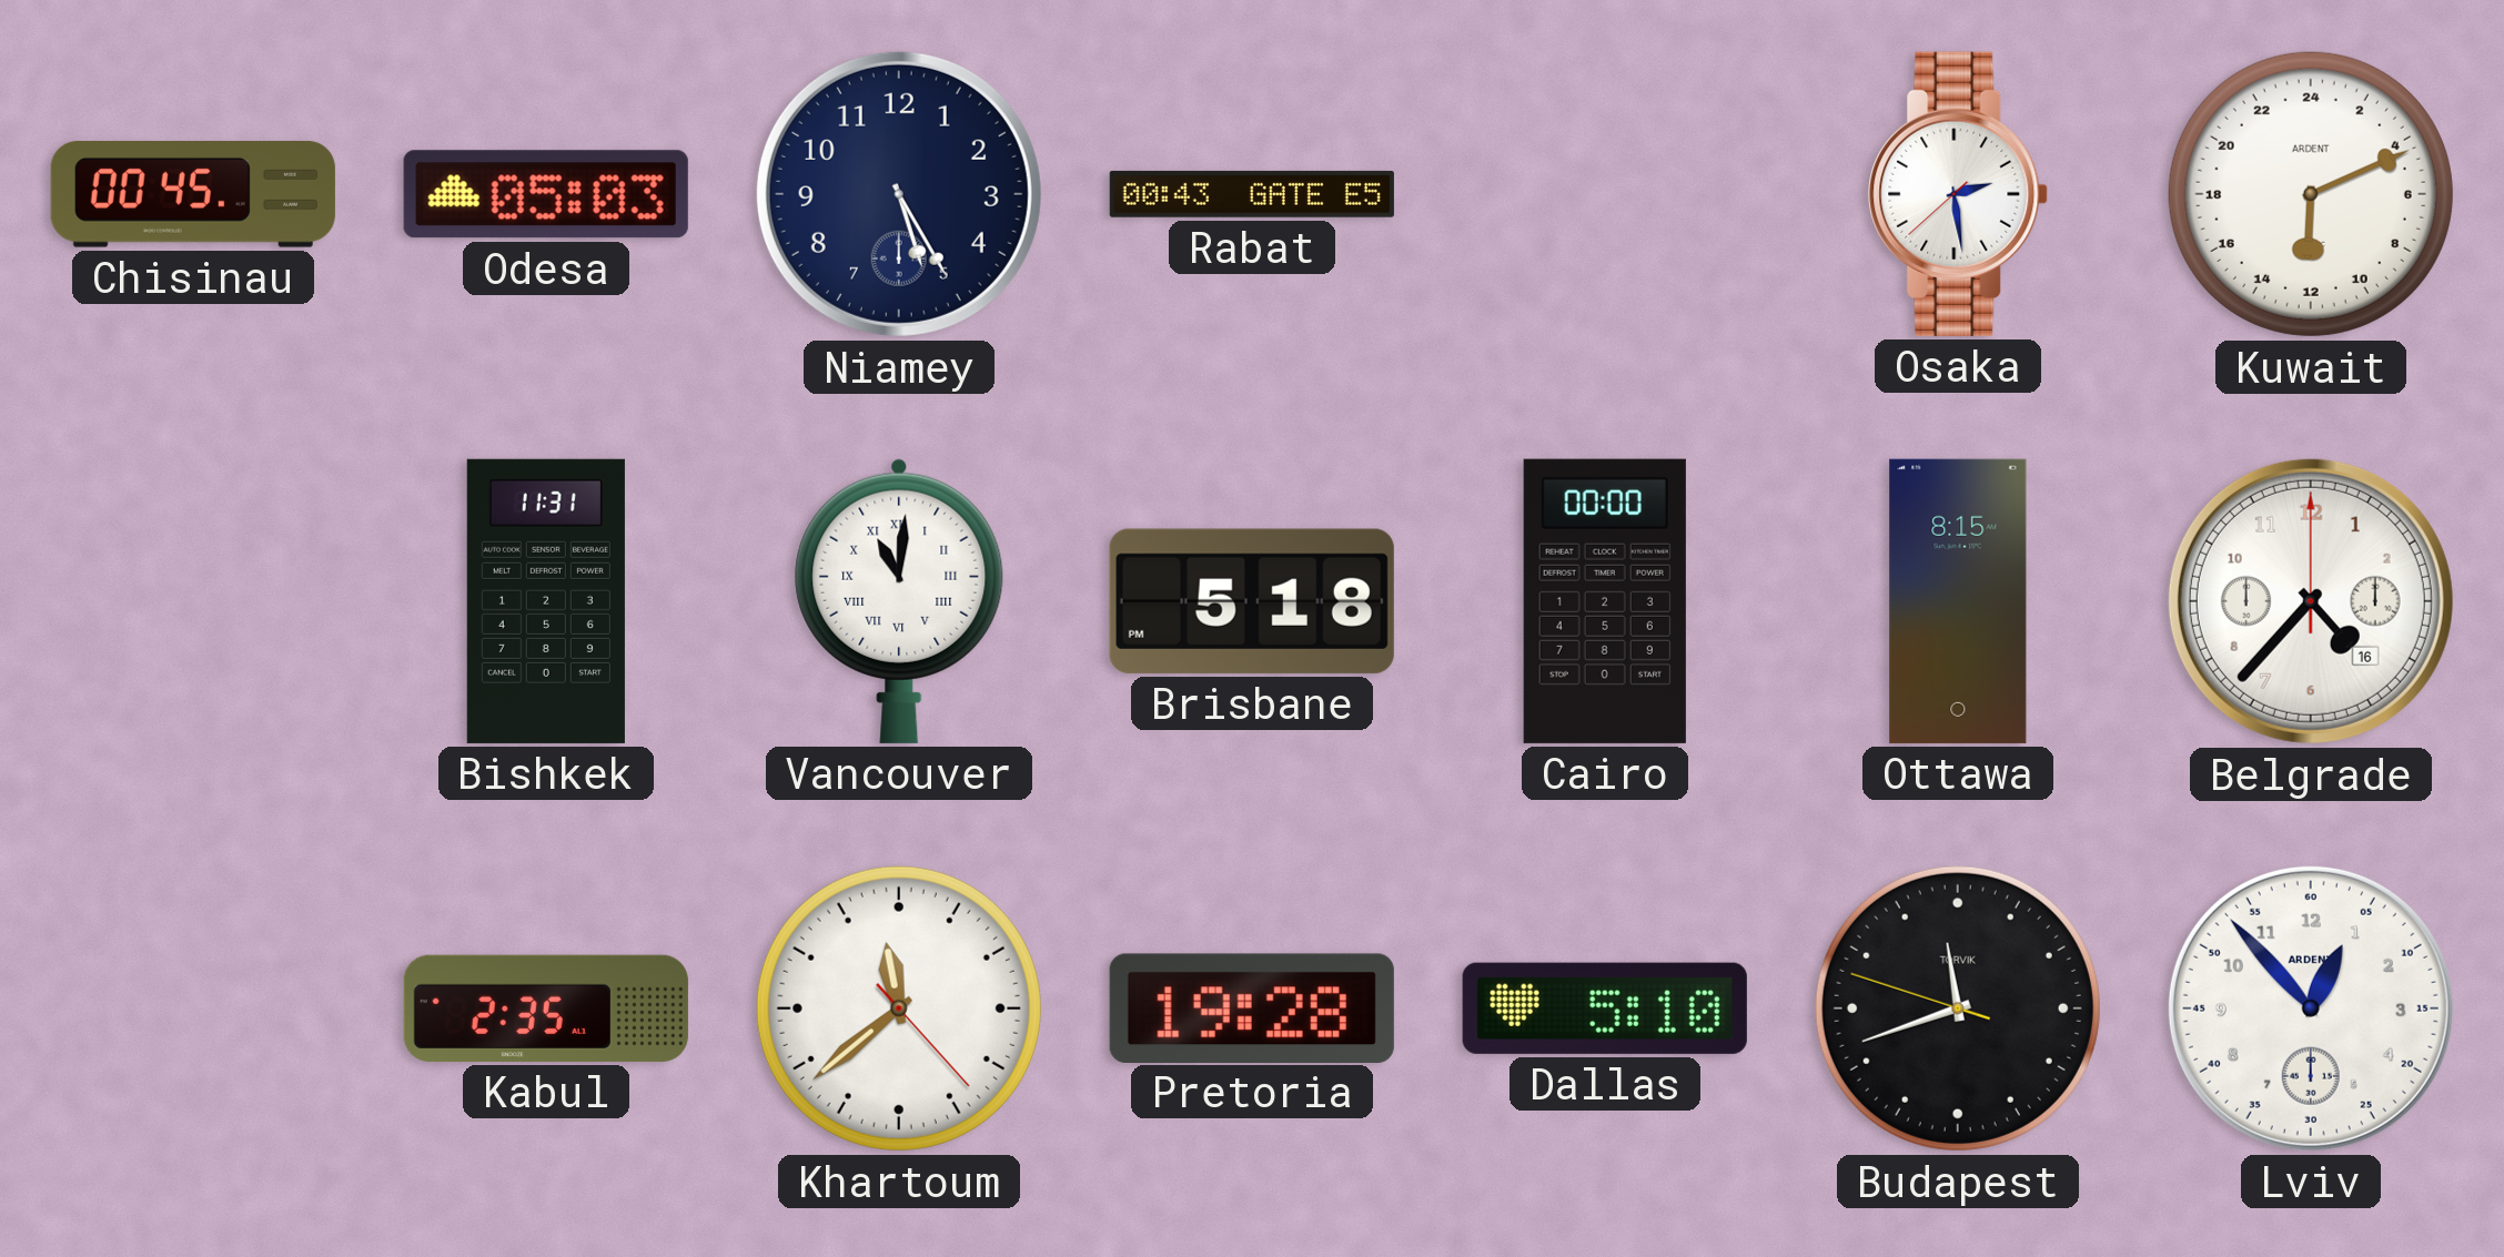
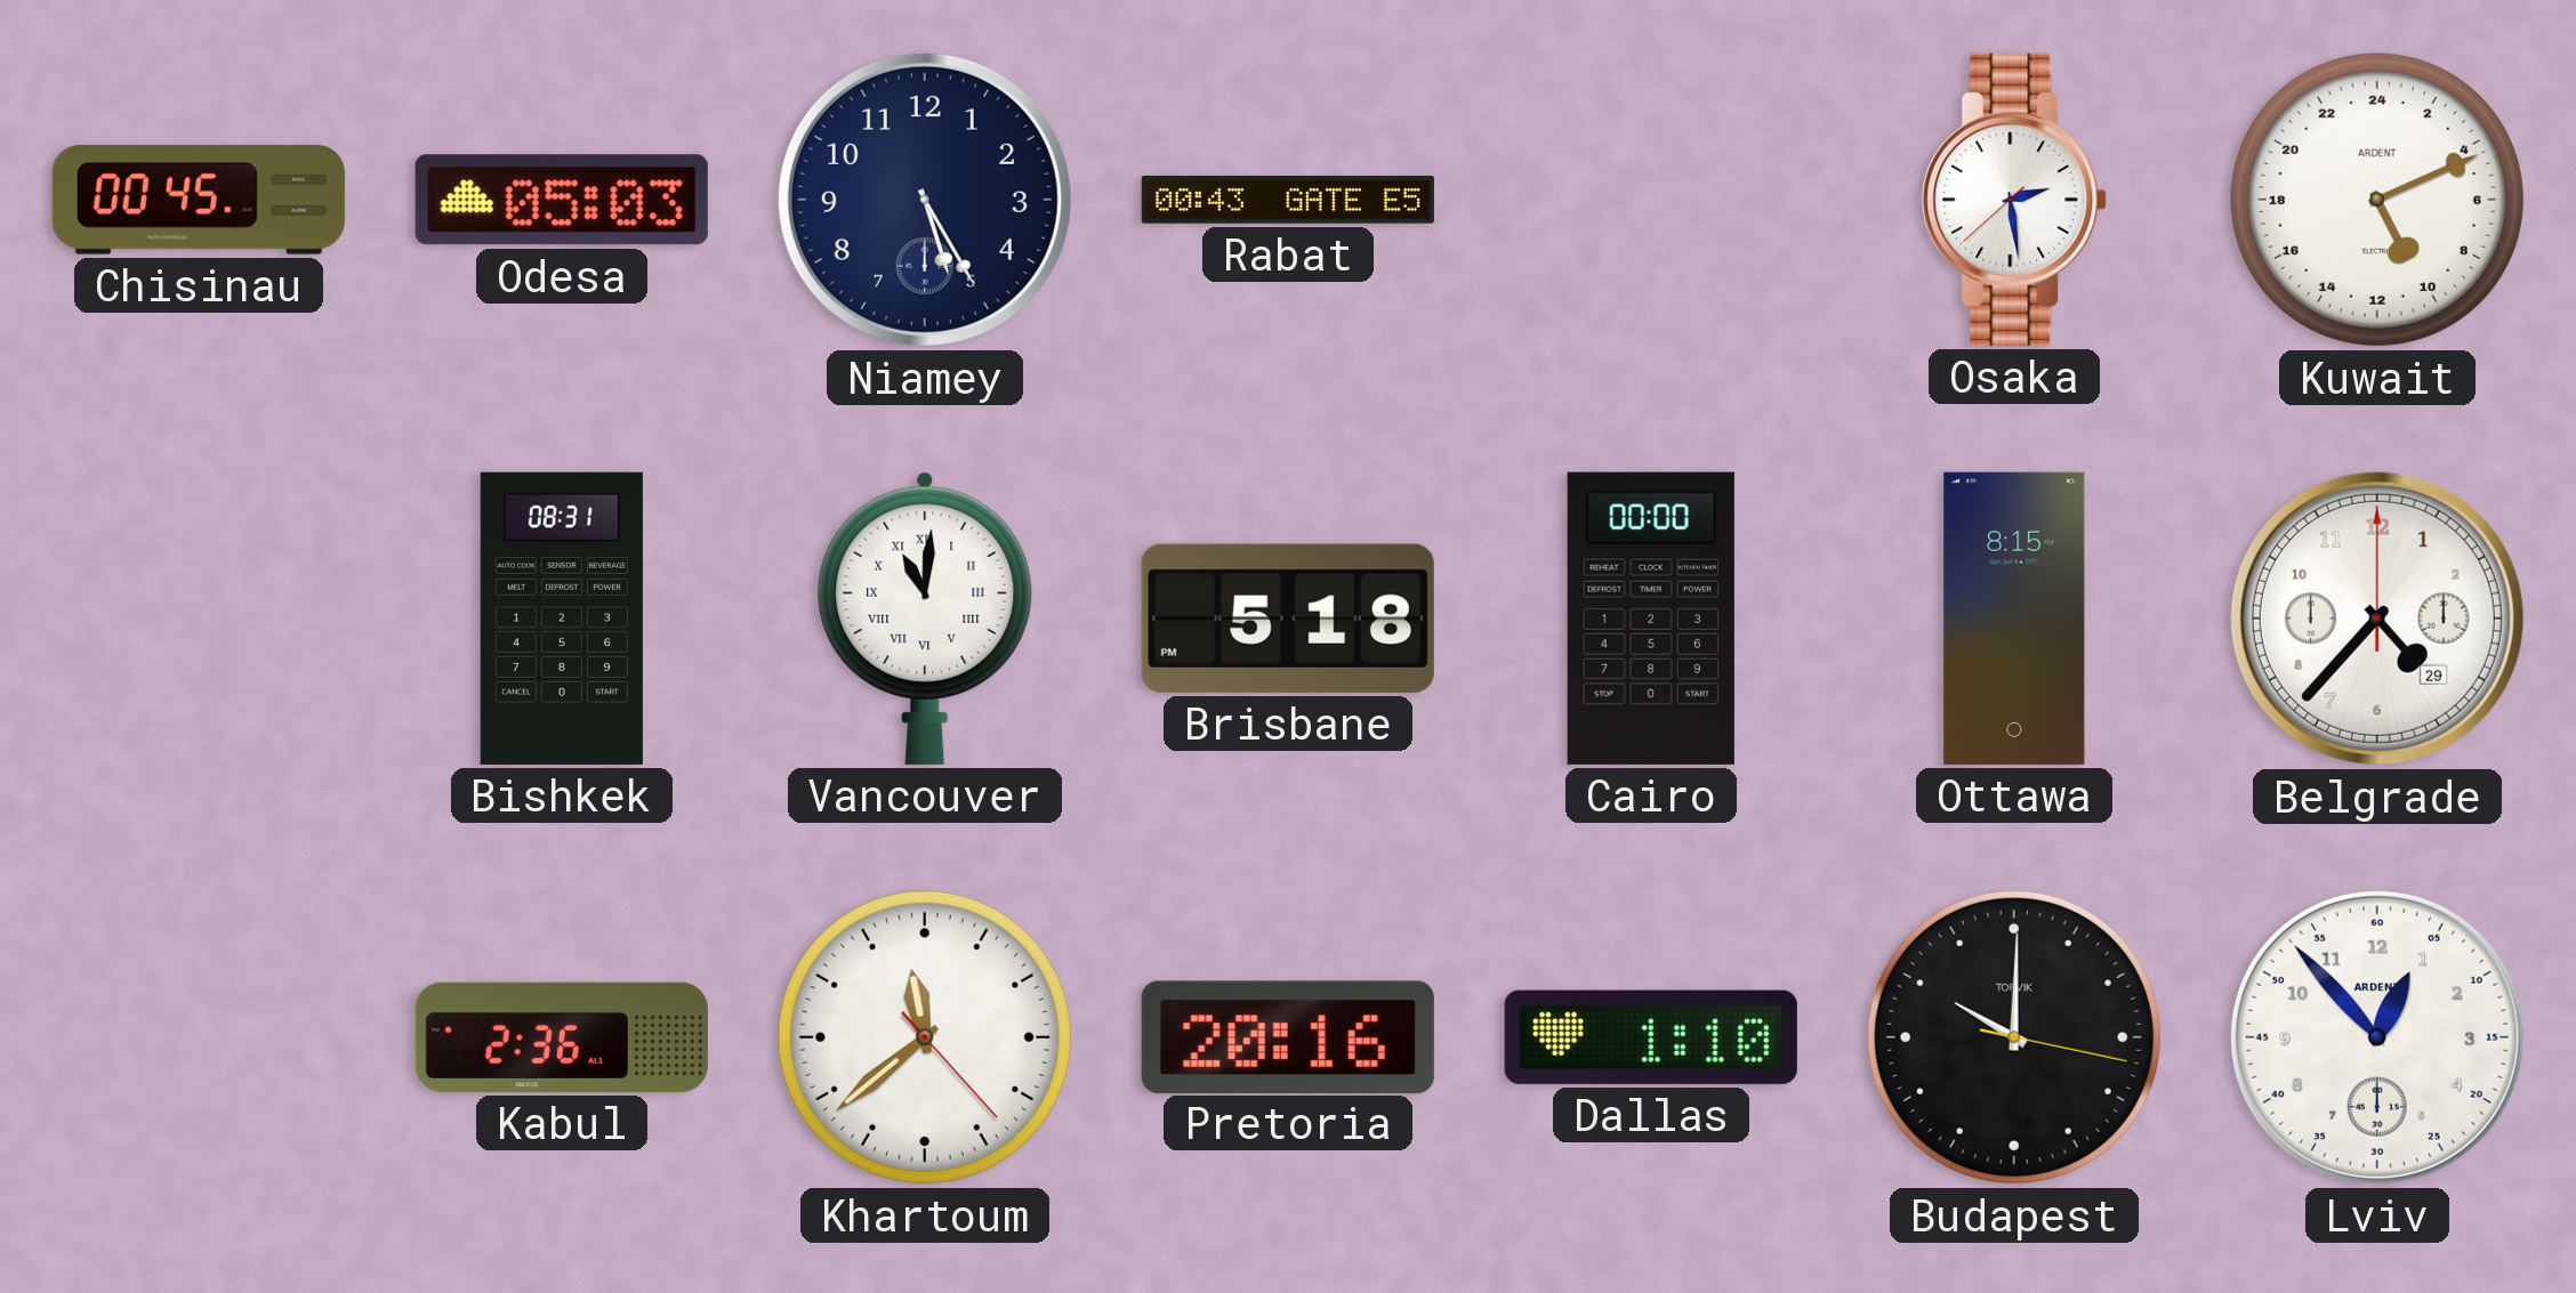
Kuwait: 12:11 -> 10:11
Bishkek: 11:31 -> 08:31
Belgrade date: 16 -> 29
Kabul: 2:35 -> 2:36
Pretoria: 19:28 -> 20:16
Dallas: 5:10 -> 1:10
Budapest: 11:41 -> 10:00
